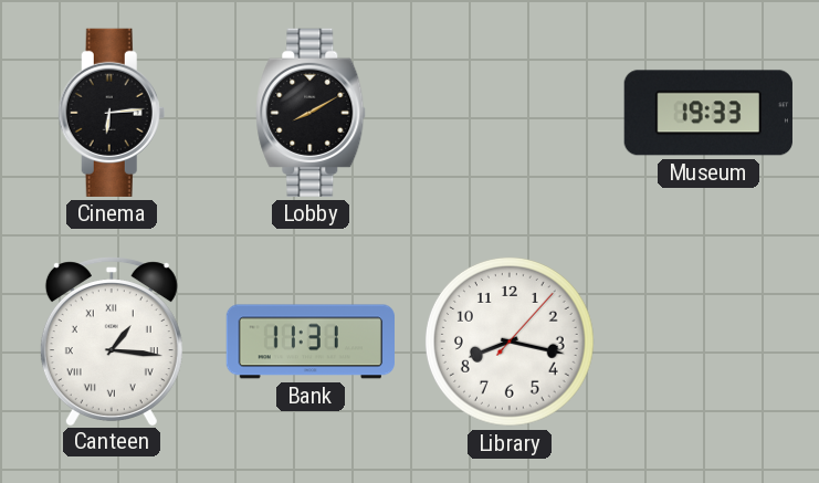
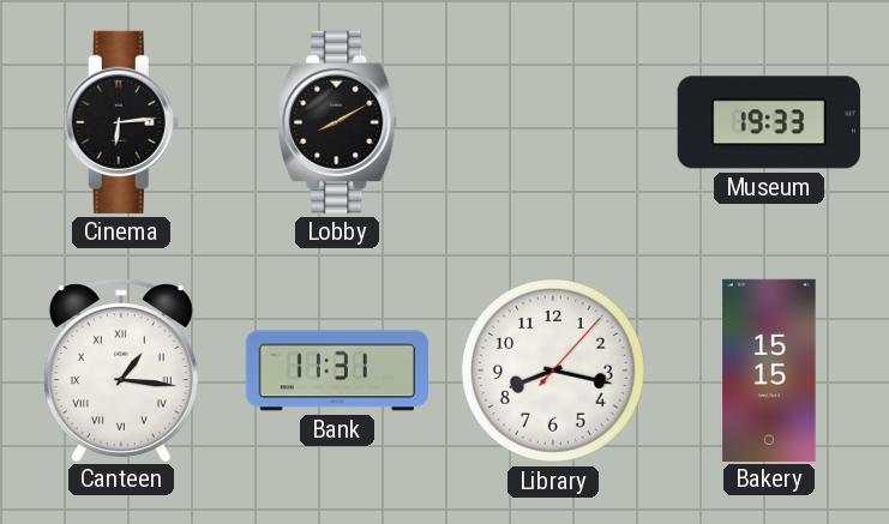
Bakery: none -> 15:15
